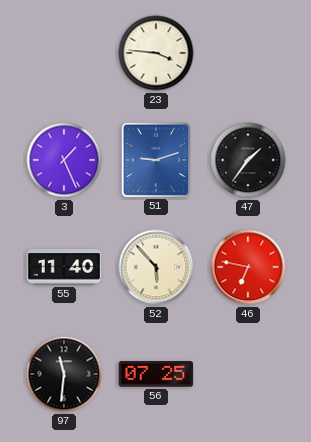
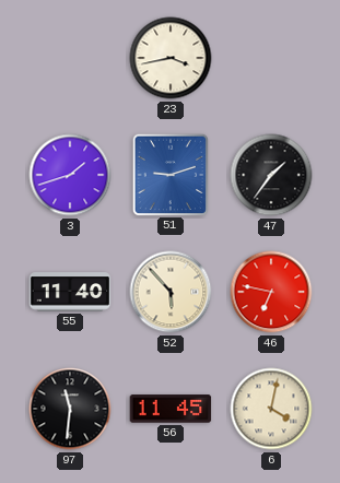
23: 3:46 -> 3:43
3: 1:26 -> 1:42
56: 07:25 -> 11:45
6: none -> 4:02
